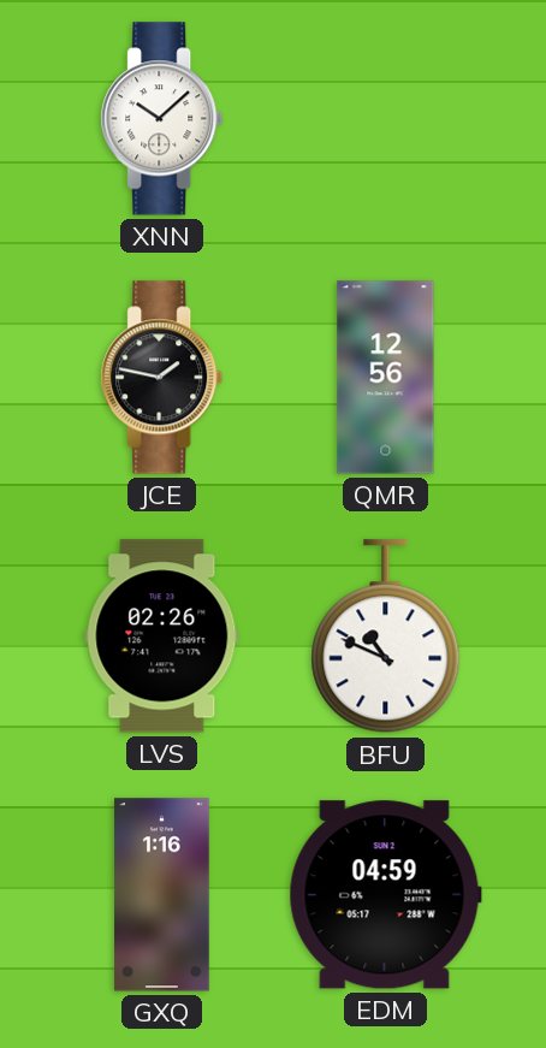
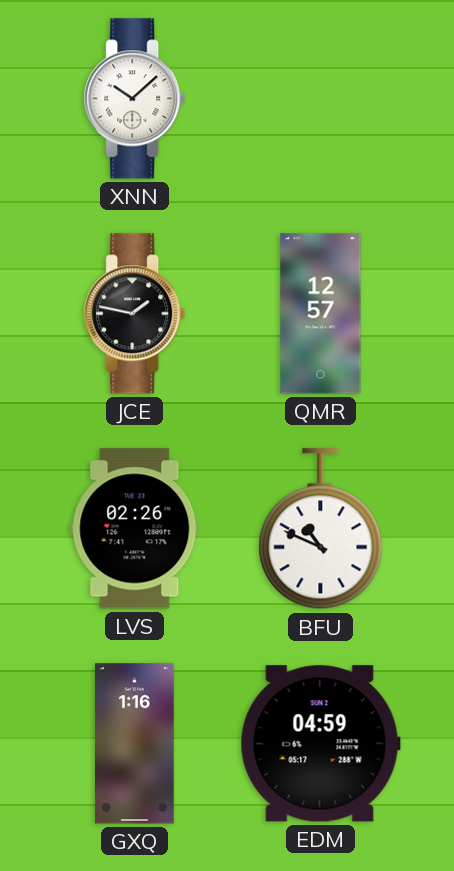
QMR: 12:56 -> 12:57
